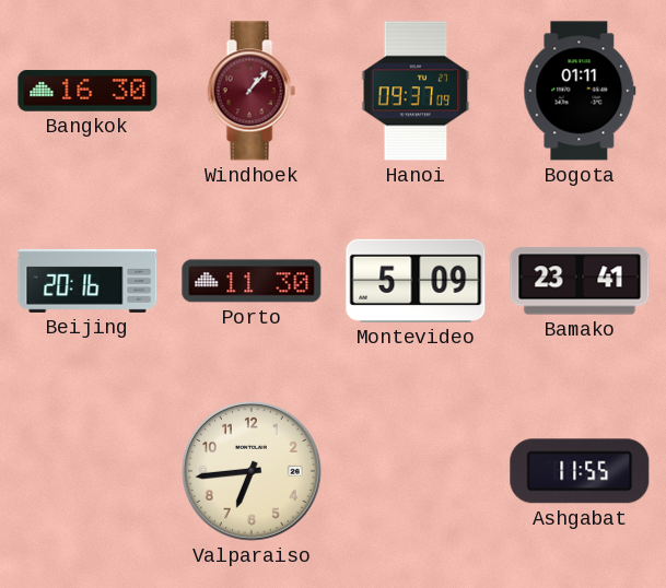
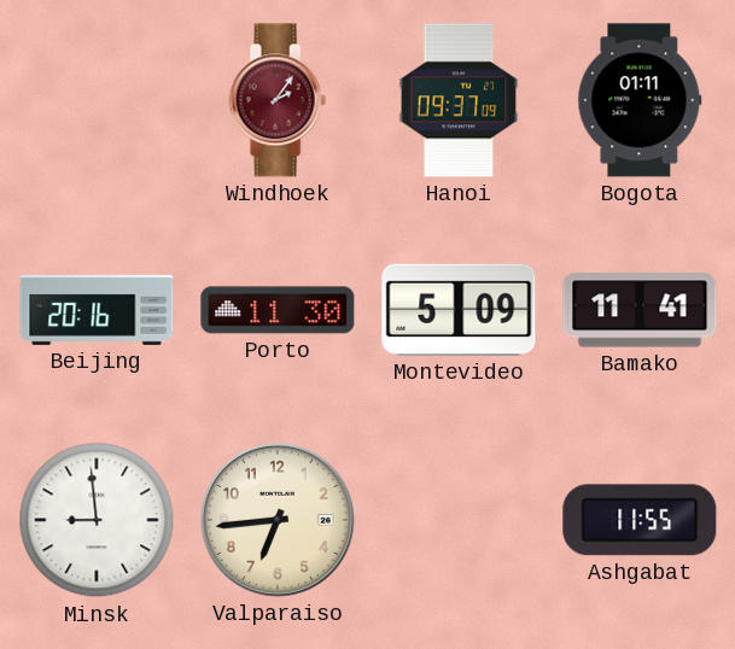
Bangkok: 16:30 -> none
Windhoek: 1:07 -> 2:06
Bamako: 23:41 -> 11:41
Minsk: none -> 8:59
